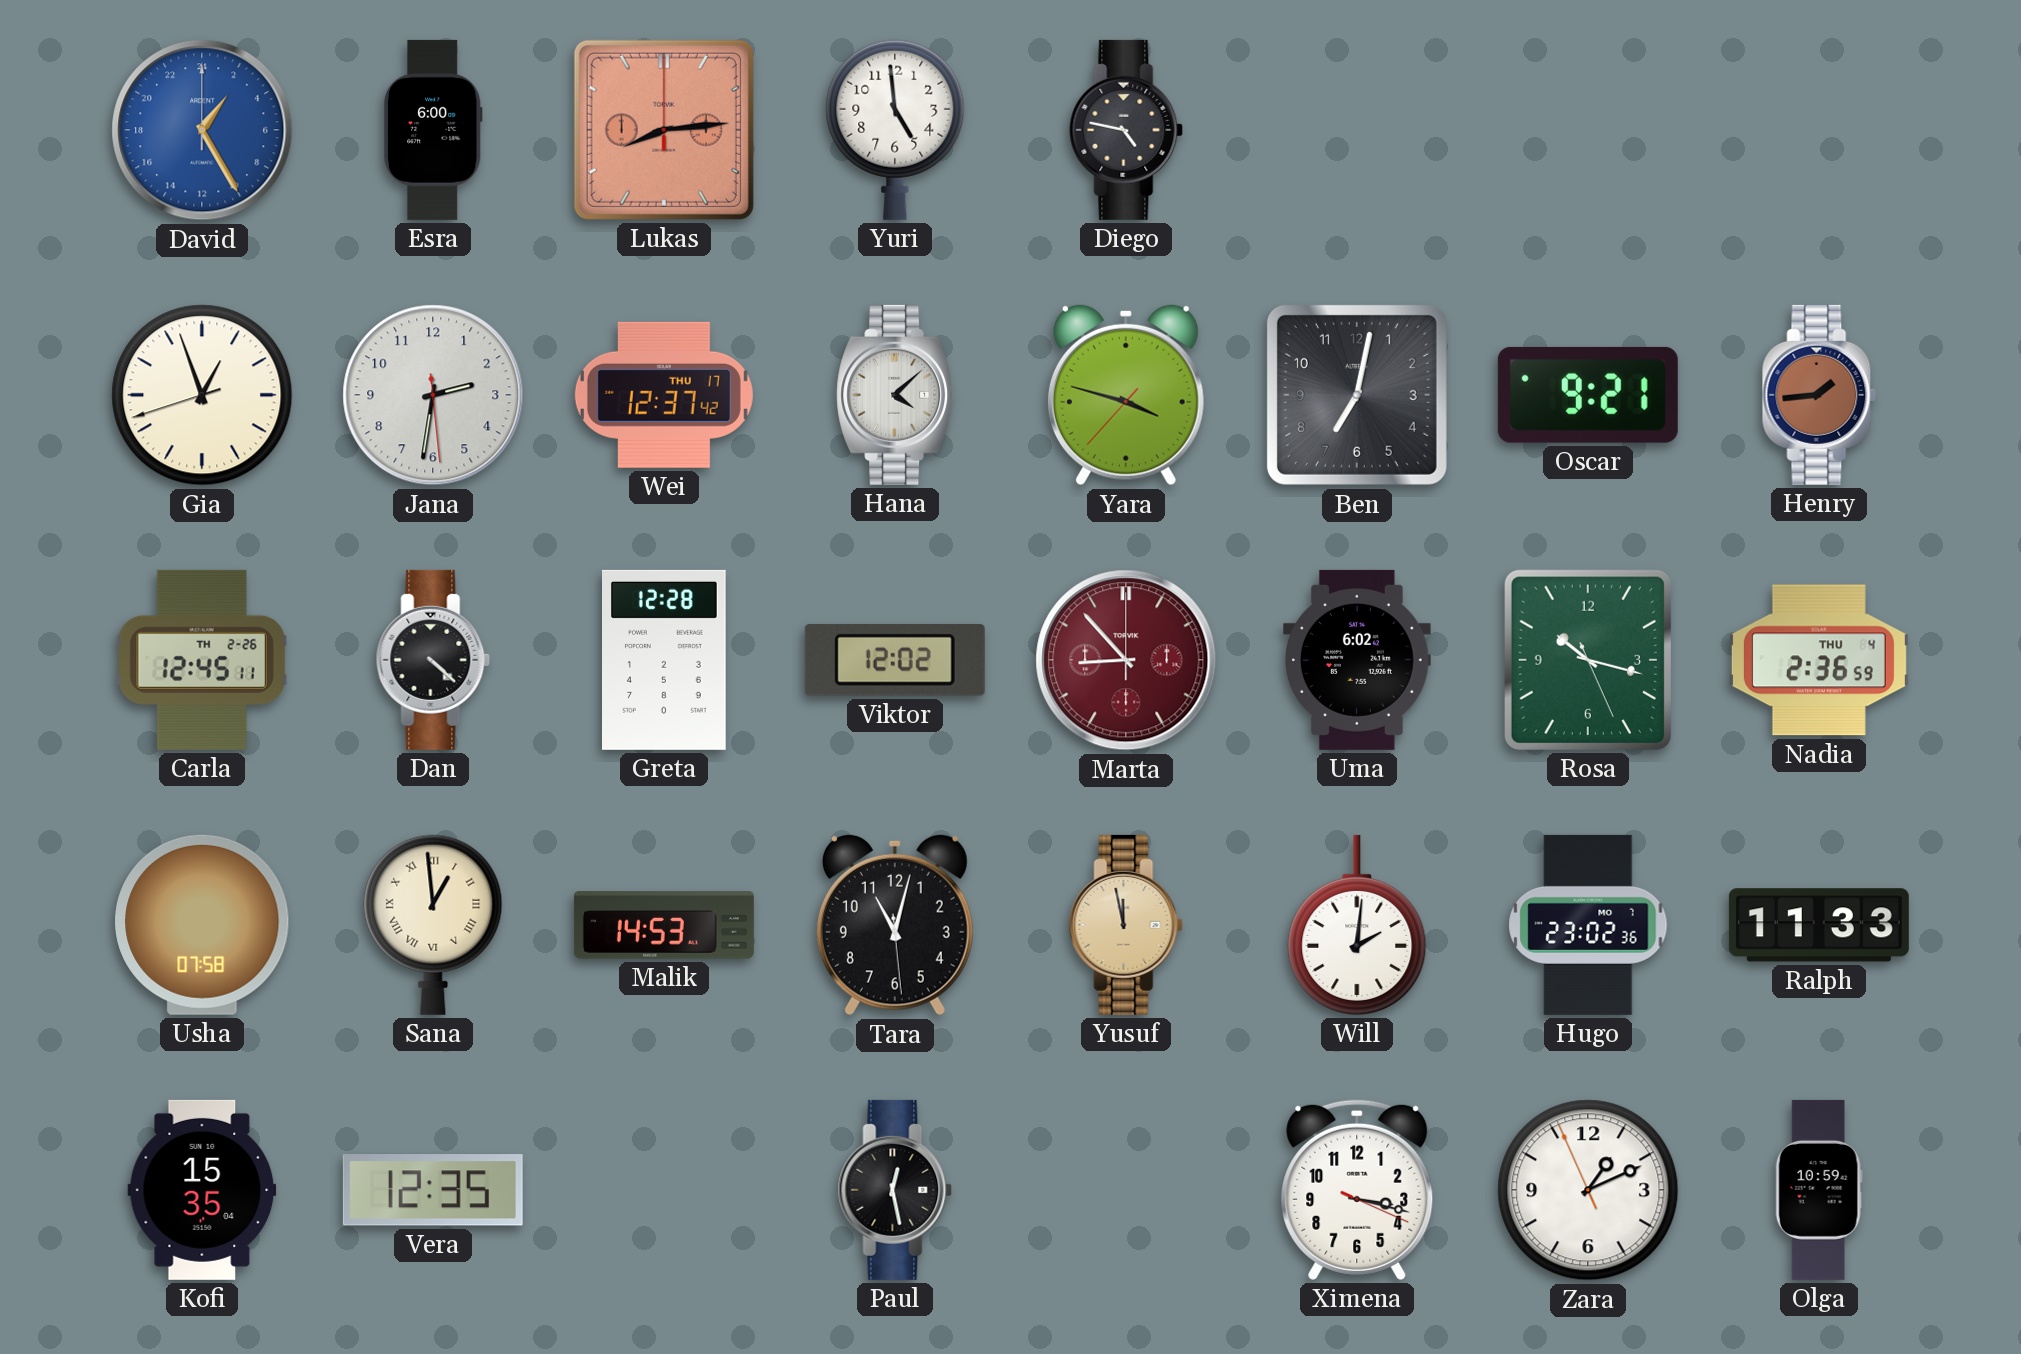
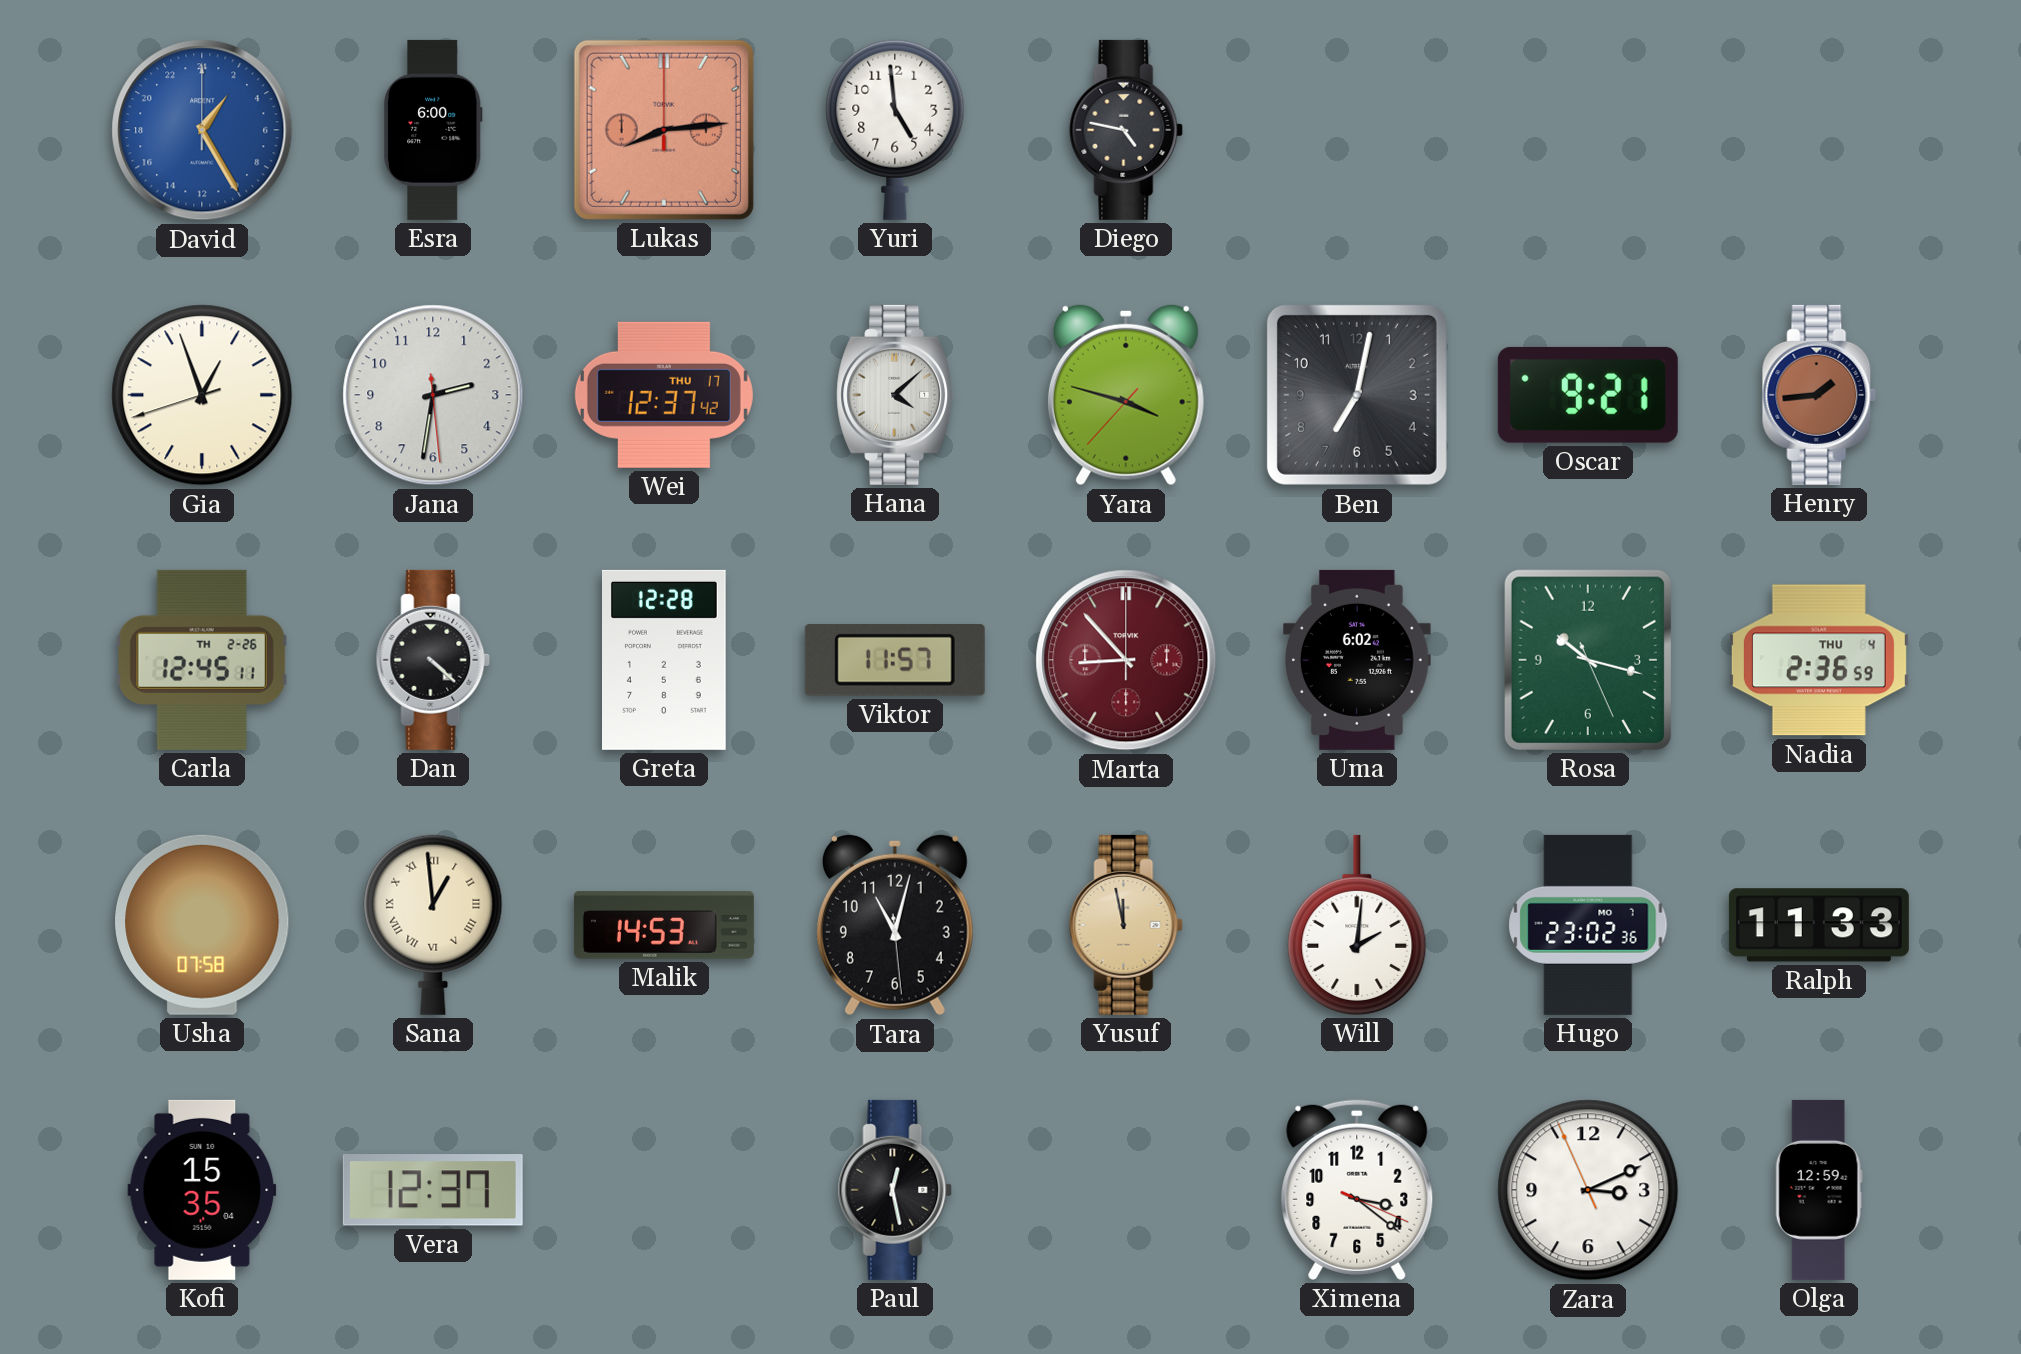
Viktor: 12:02 -> 11:57
Vera: 12:35 -> 12:37
Ximena: 3:17 -> 3:21
Zara: 1:10 -> 3:10
Olga: 10:59 -> 12:59
